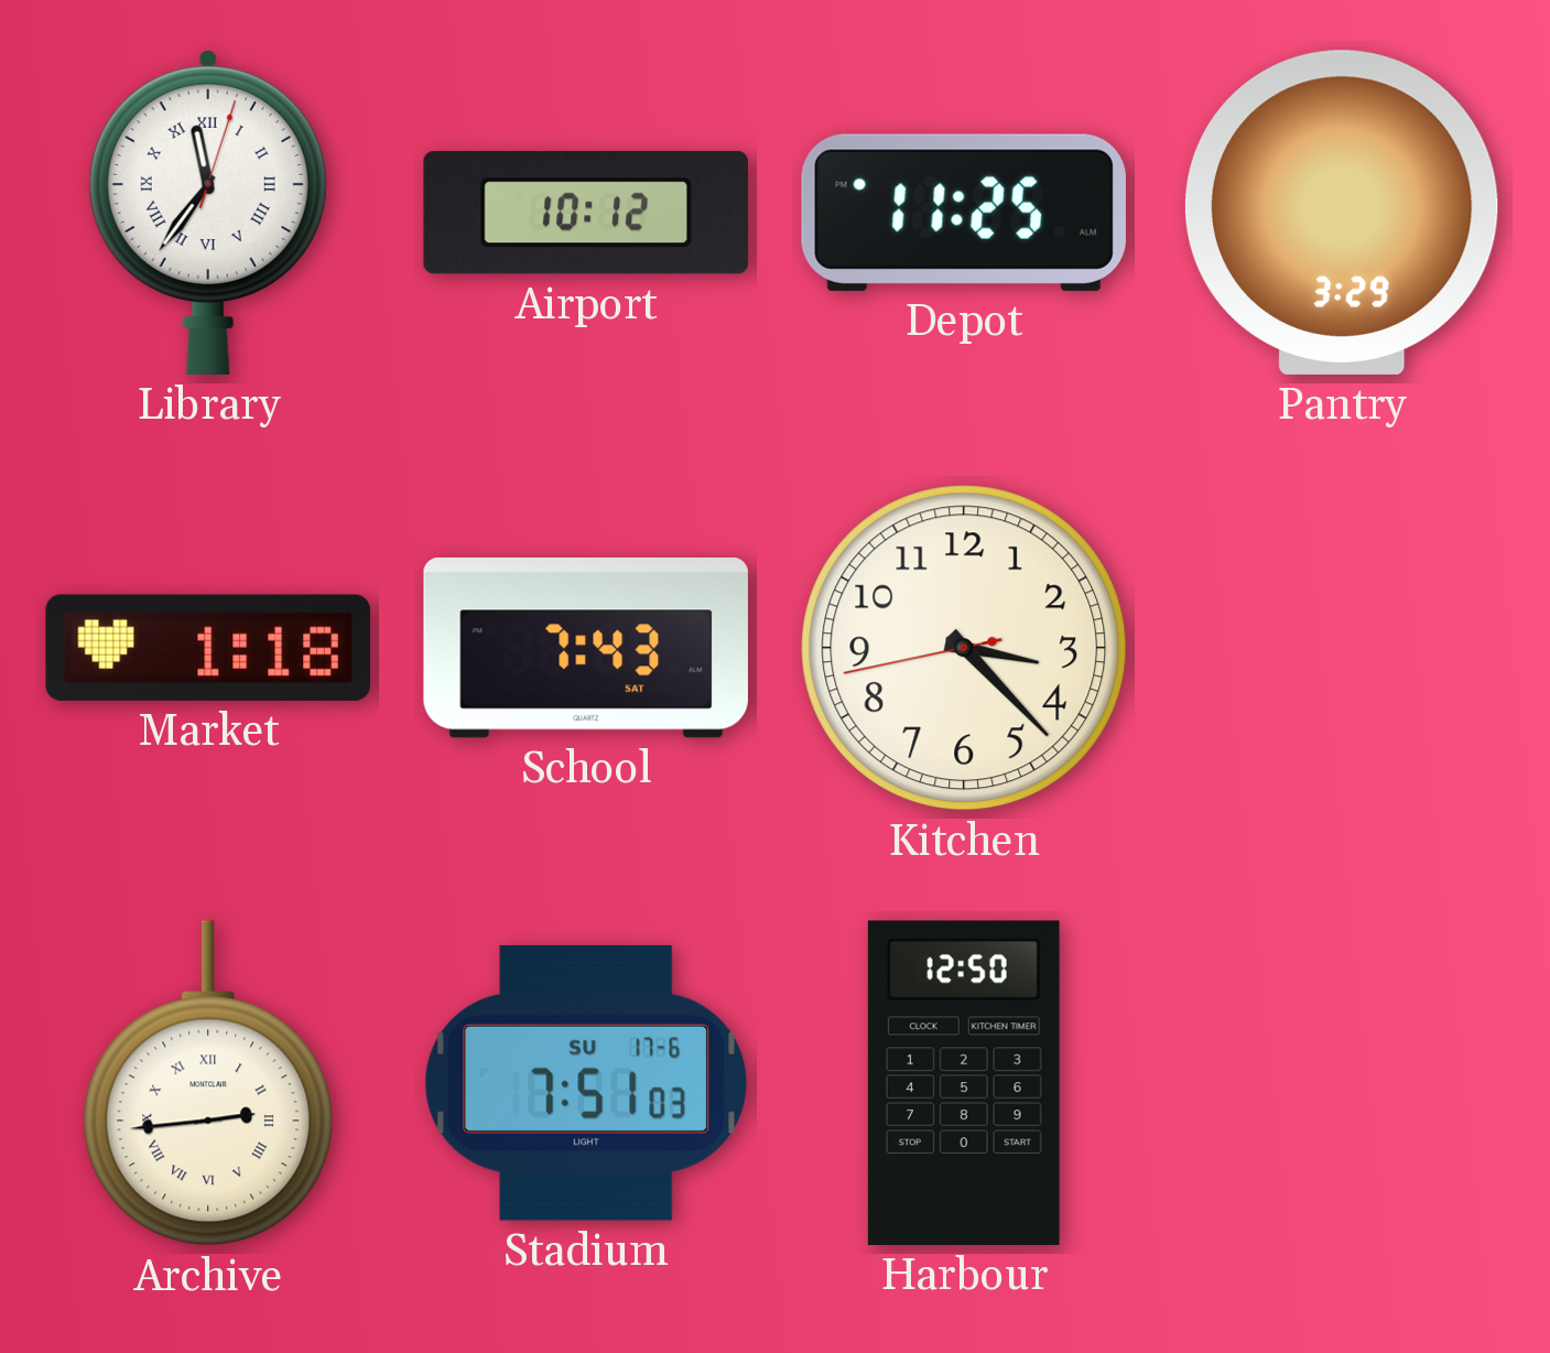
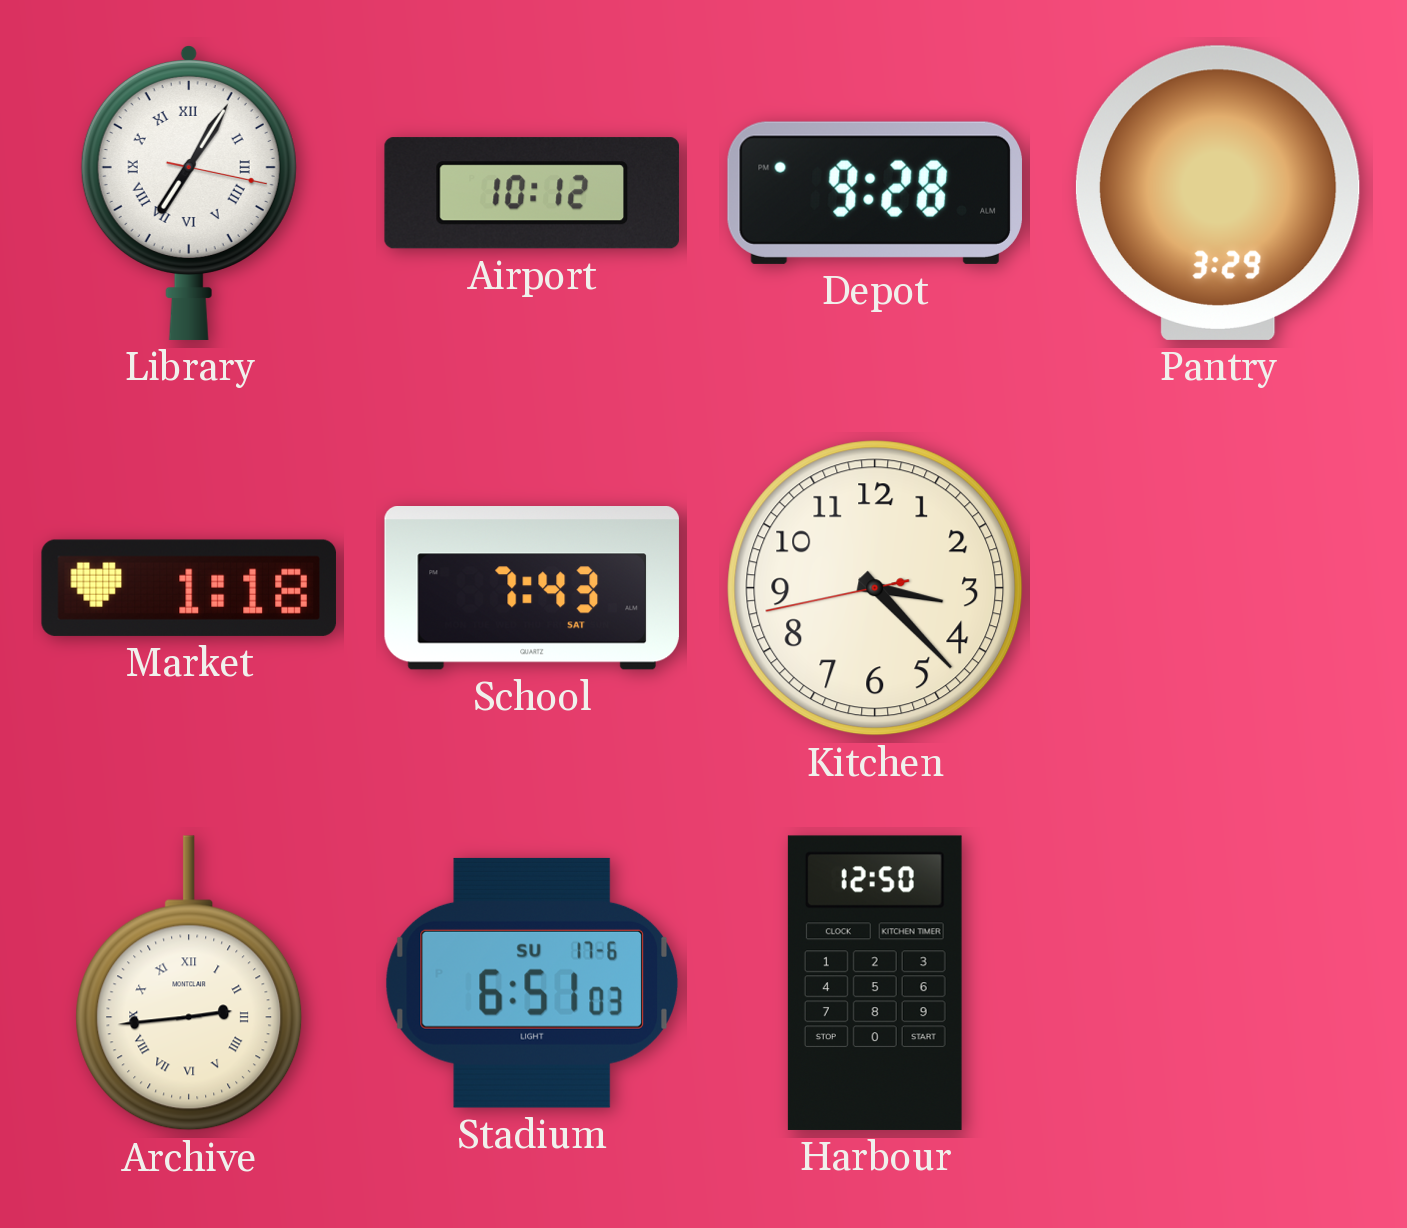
Library: 11:36 -> 7:05
Depot: 11:25 -> 9:28
Stadium: 7:51 -> 6:51
